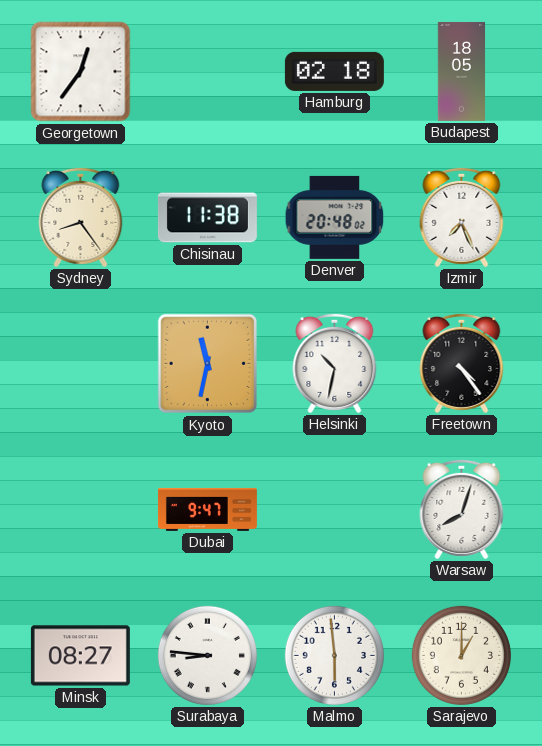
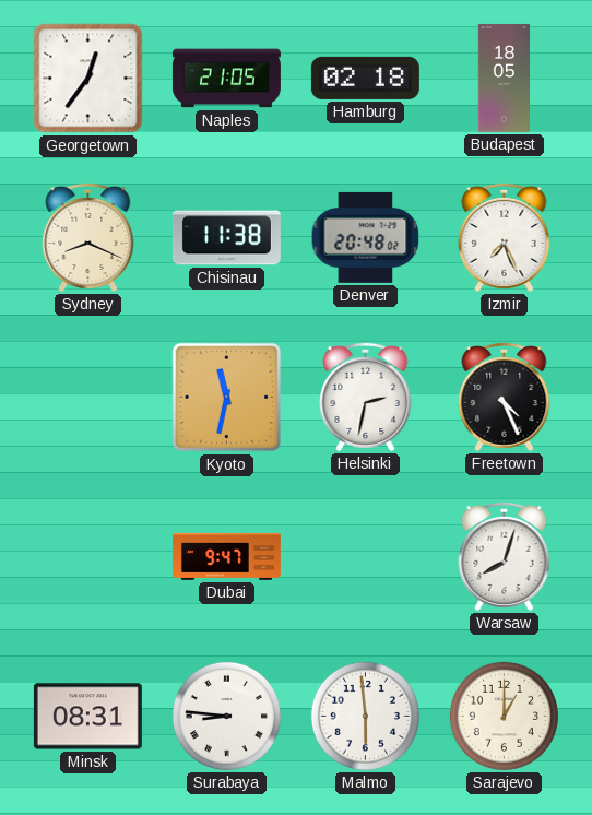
Naples: none -> 21:05
Sydney: 8:24 -> 8:19
Helsinki: 10:32 -> 2:32
Freetown: 4:24 -> 4:26
Minsk: 08:27 -> 08:31
